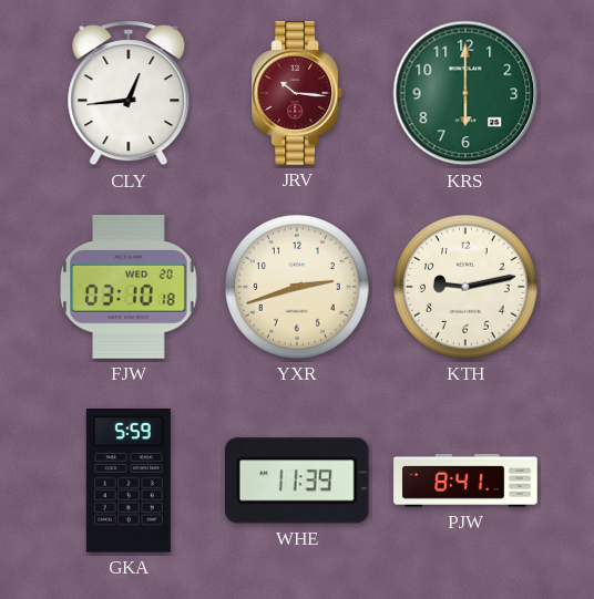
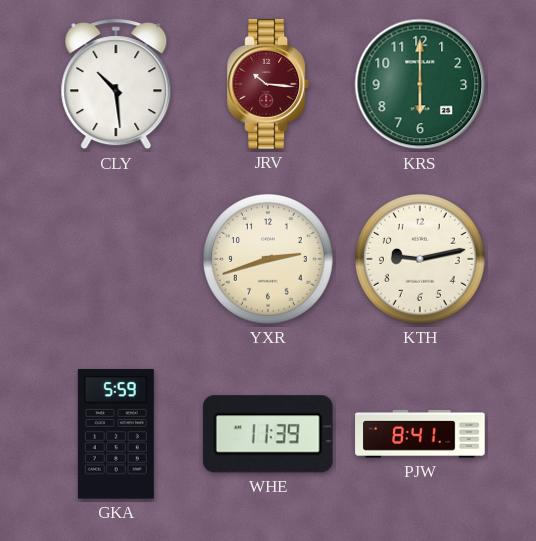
CLY: 12:44 -> 10:29
FJW: 03:10 -> none
